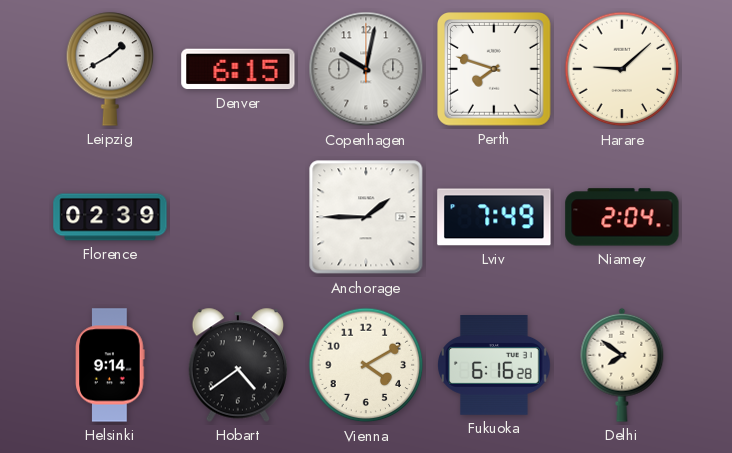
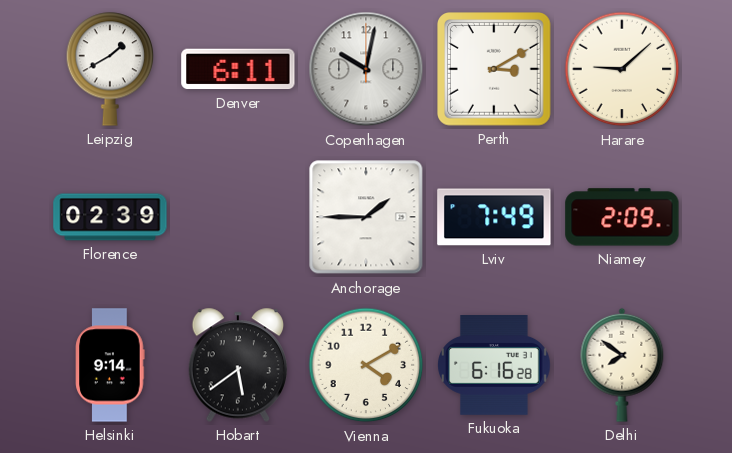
Denver: 6:15 -> 6:11
Perth: 7:48 -> 3:10
Niamey: 2:04 -> 2:09
Hobart: 4:39 -> 5:39
